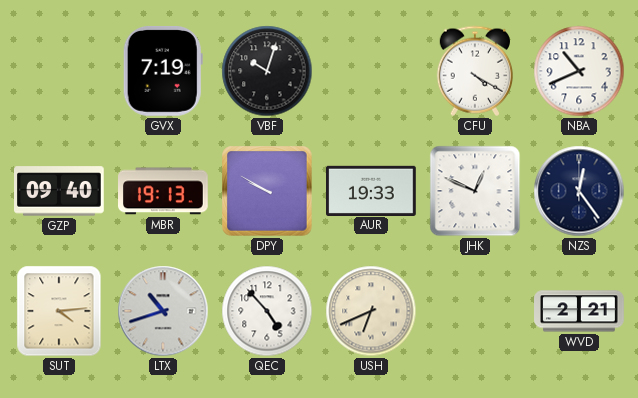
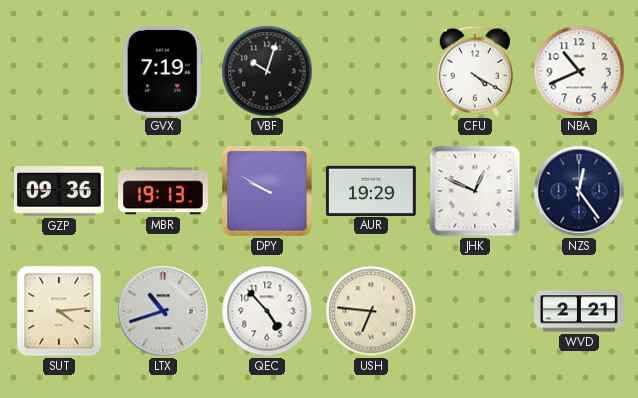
GZP: 09:40 -> 09:36
AUR: 19:33 -> 19:29
USH: 6:41 -> 6:46
